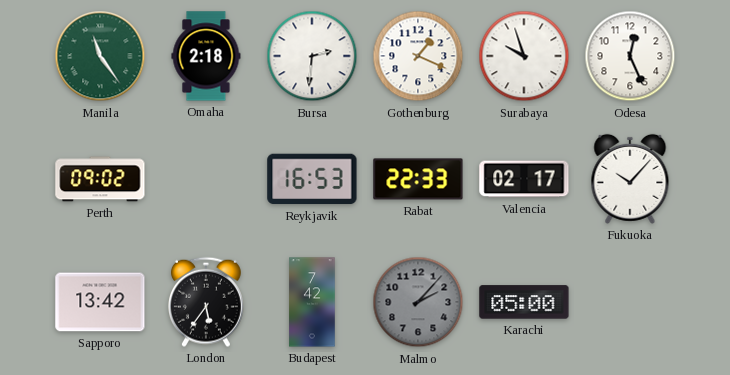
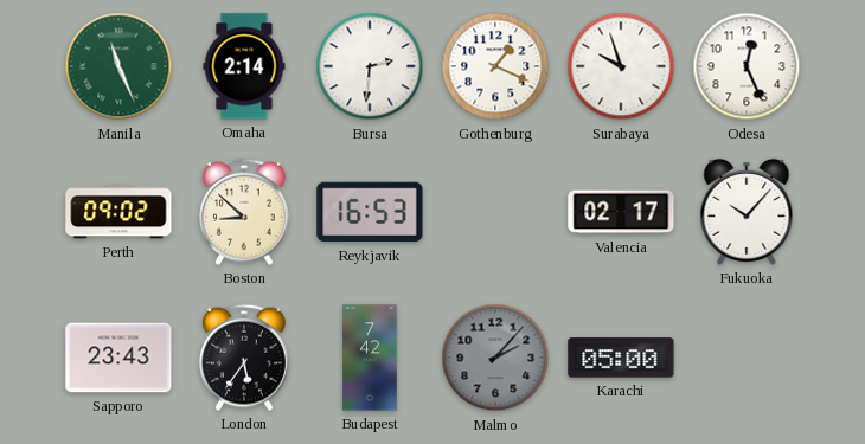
Manila: 11:24 -> 11:26
Omaha: 2:18 -> 2:14
Boston: none -> 8:52
Rabat: 22:33 -> none
Sapporo: 13:42 -> 23:43
